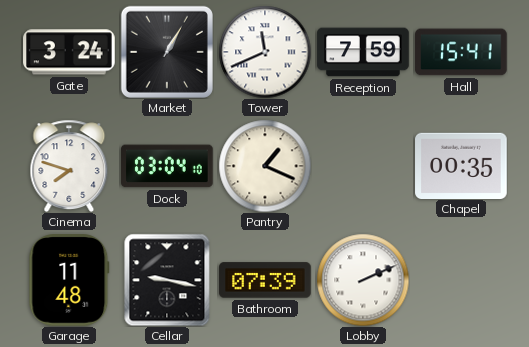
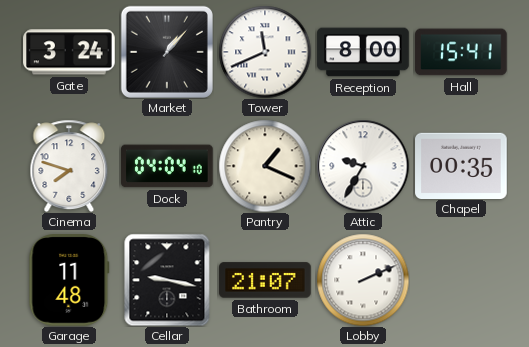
Market: 1:05 -> 1:07
Reception: 7:59 -> 8:00
Dock: 03:04 -> 04:04
Attic: none -> 9:35
Bathroom: 07:39 -> 21:07
